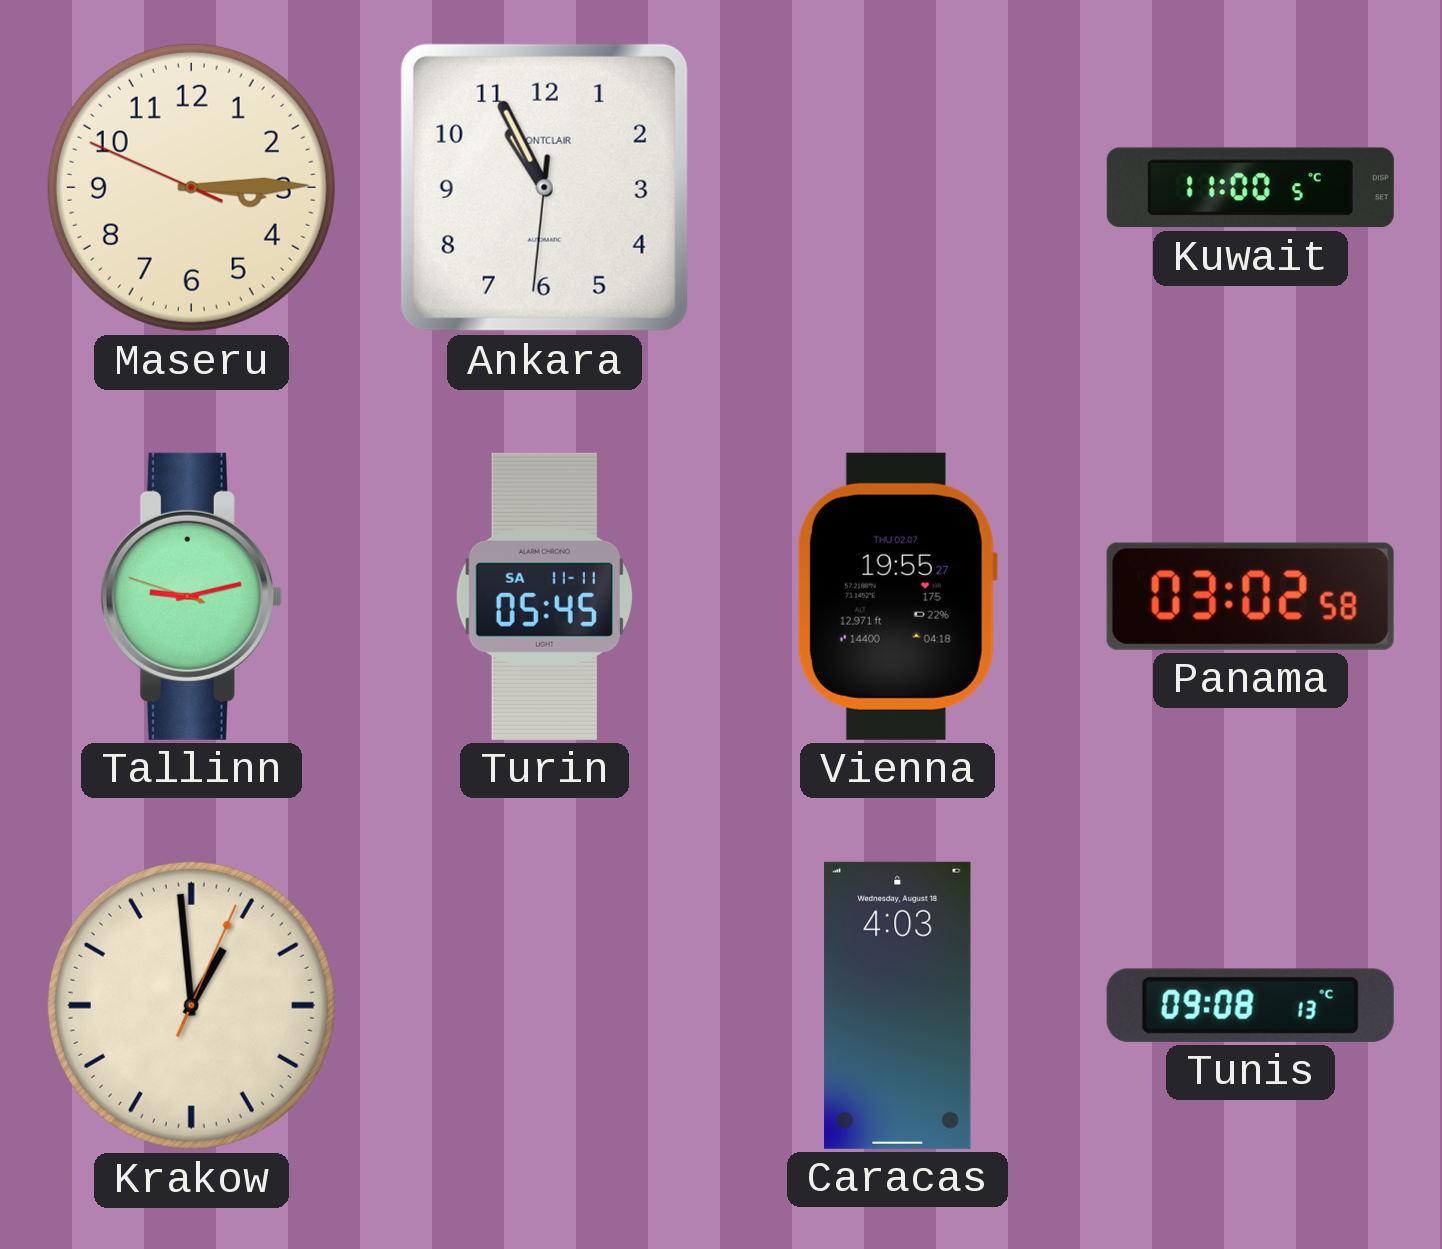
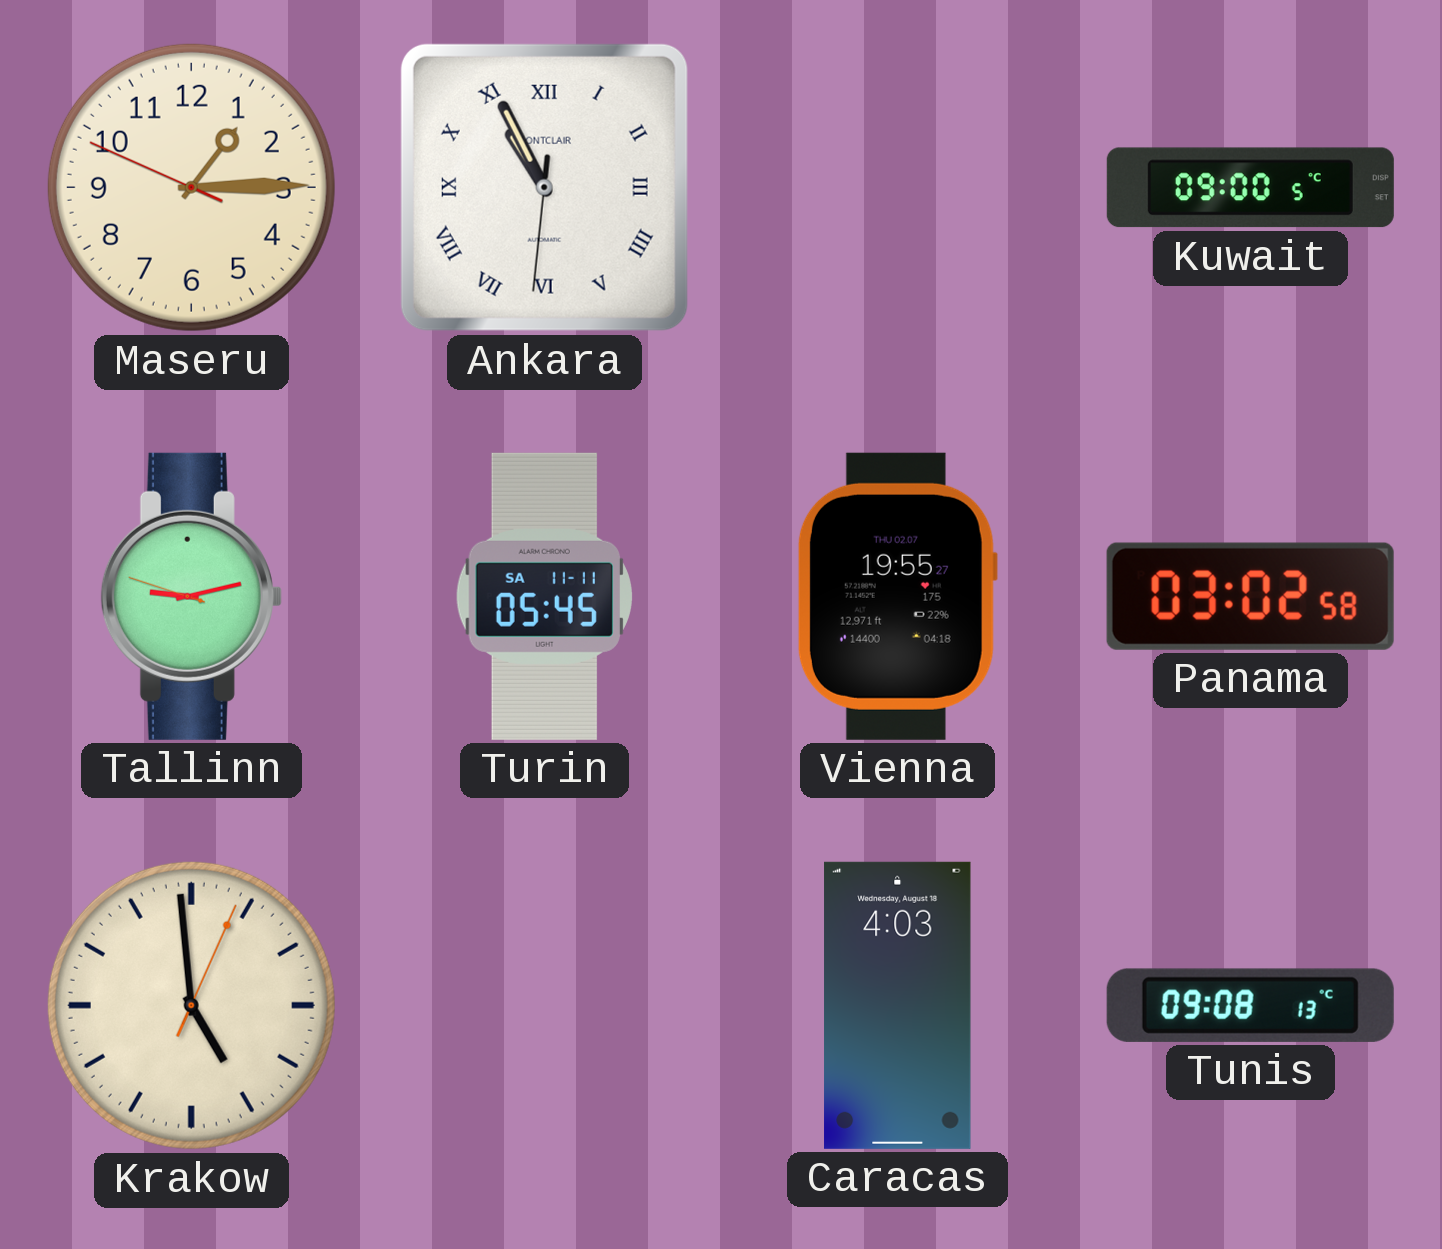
Maseru: 3:14 -> 1:14
Ankara numerals: Arabic -> Roman
Kuwait: 11:00 -> 09:00
Krakow: 12:59 -> 4:59
